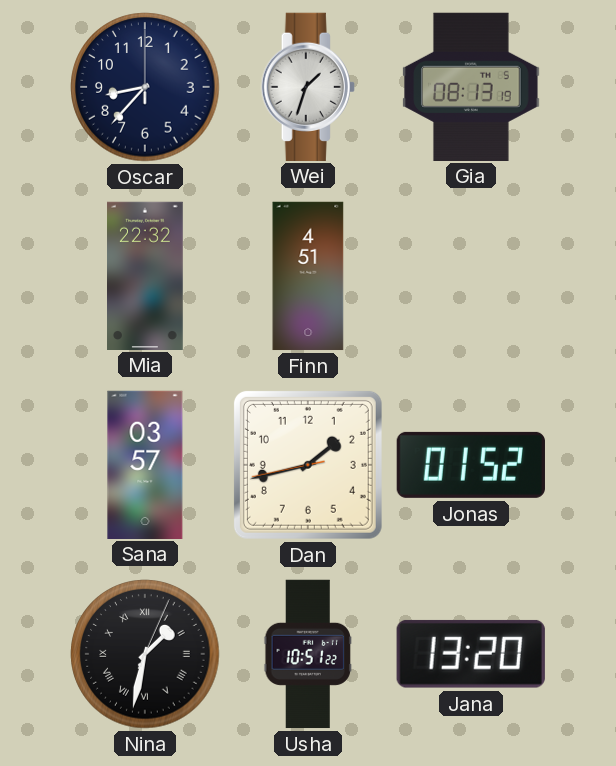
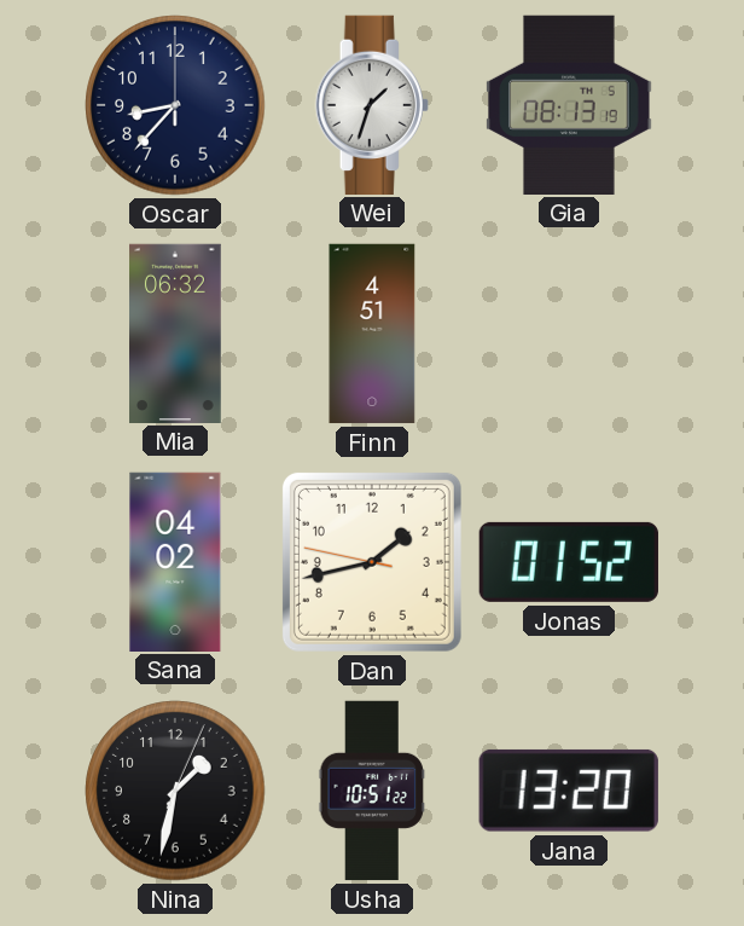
Mia: 22:32 -> 06:32
Sana: 03:57 -> 04:02
Dan: 1:42:43 -> 1:42:47
Nina numerals: Roman -> Arabic
